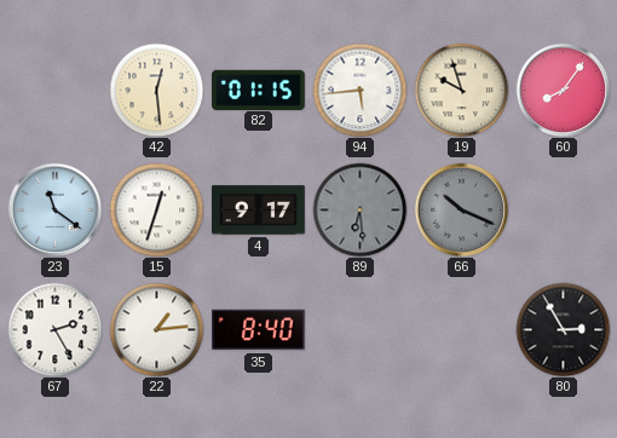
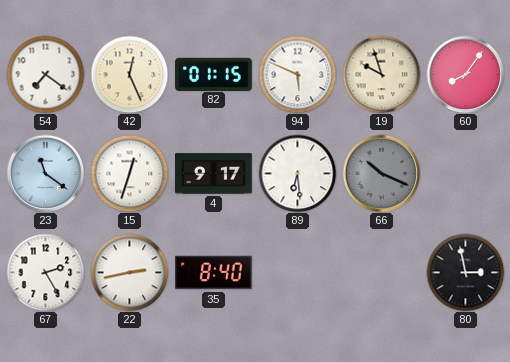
54: none -> 7:21
42: 12:29 -> 12:26
94: 5:44 -> 5:49
89 dial: grey -> white
22: 1:14 -> 2:43
80: 2:55 -> 2:58
